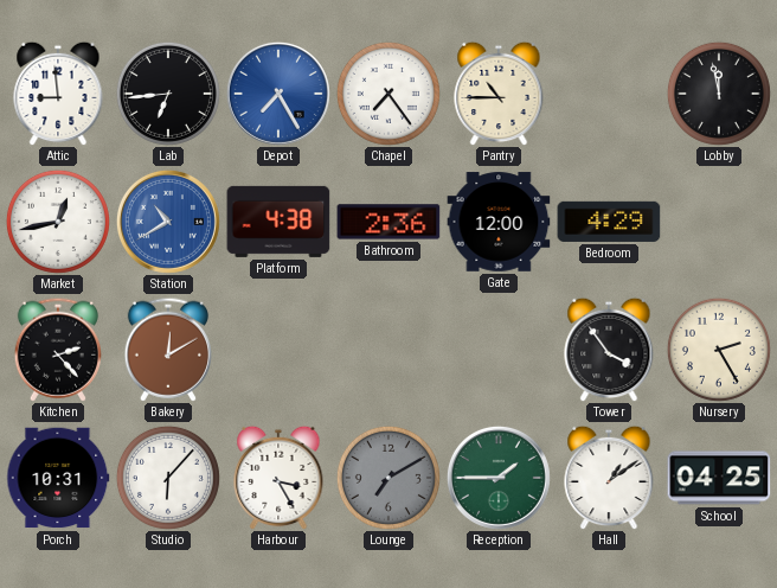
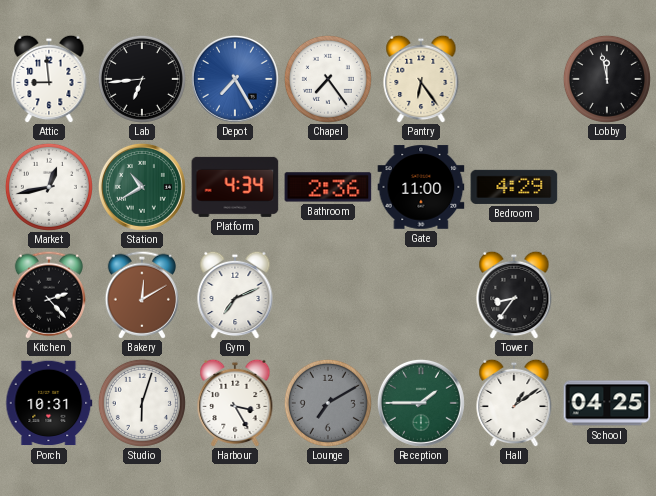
Pantry: 10:45 -> 6:24
Station dial: blue -> green
Platform: 4:38 -> 4:34
Gate: 12:00 -> 11:00
Gym: none -> 7:11
Tower: 3:54 -> 8:36
Nursery: 2:25 -> none
Studio: 6:07 -> 6:03
